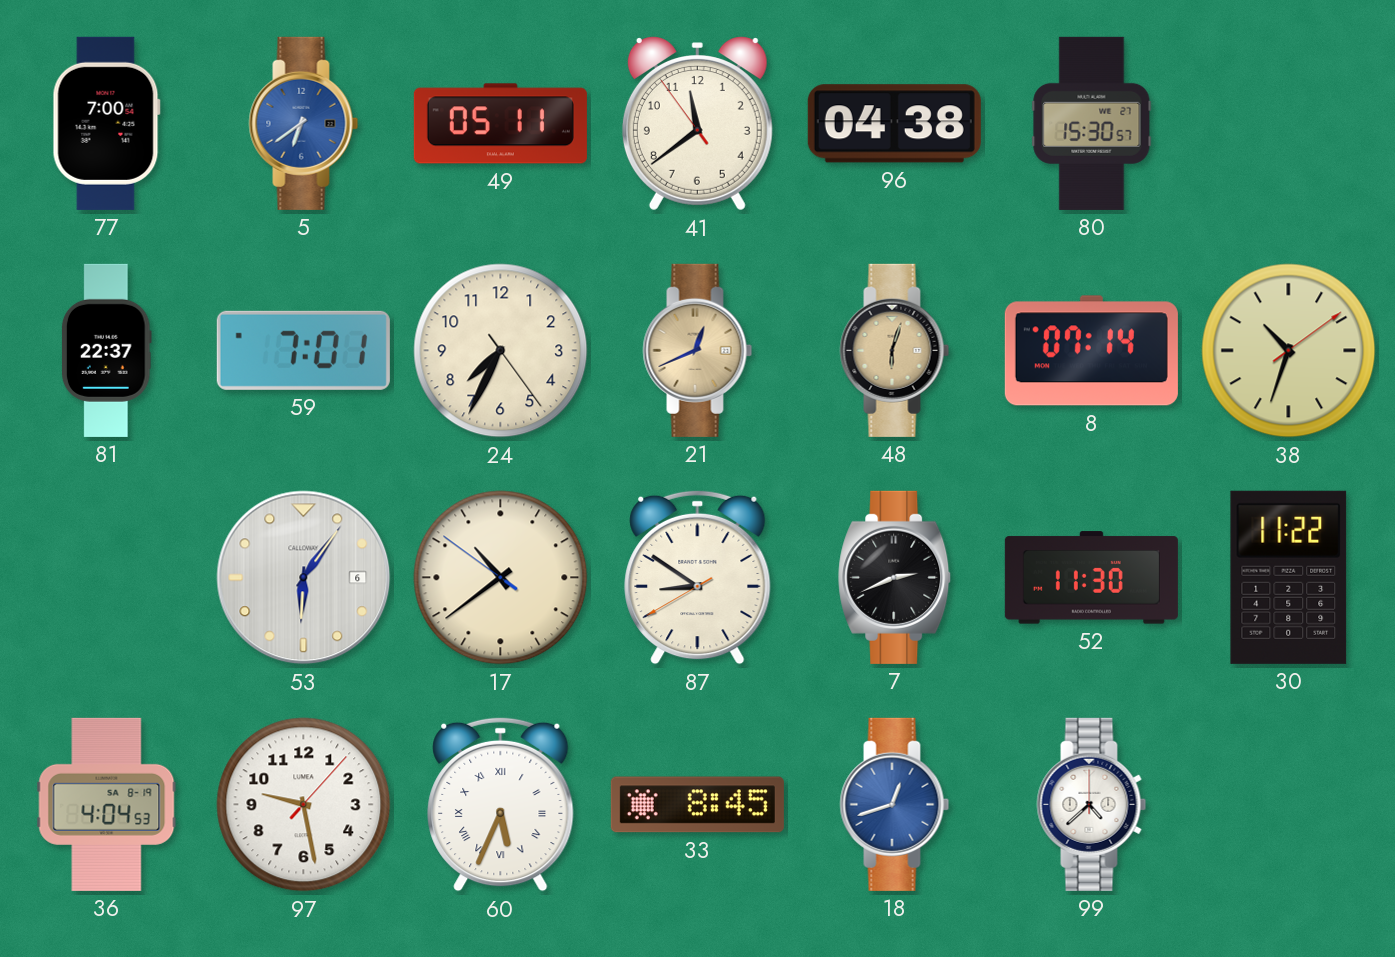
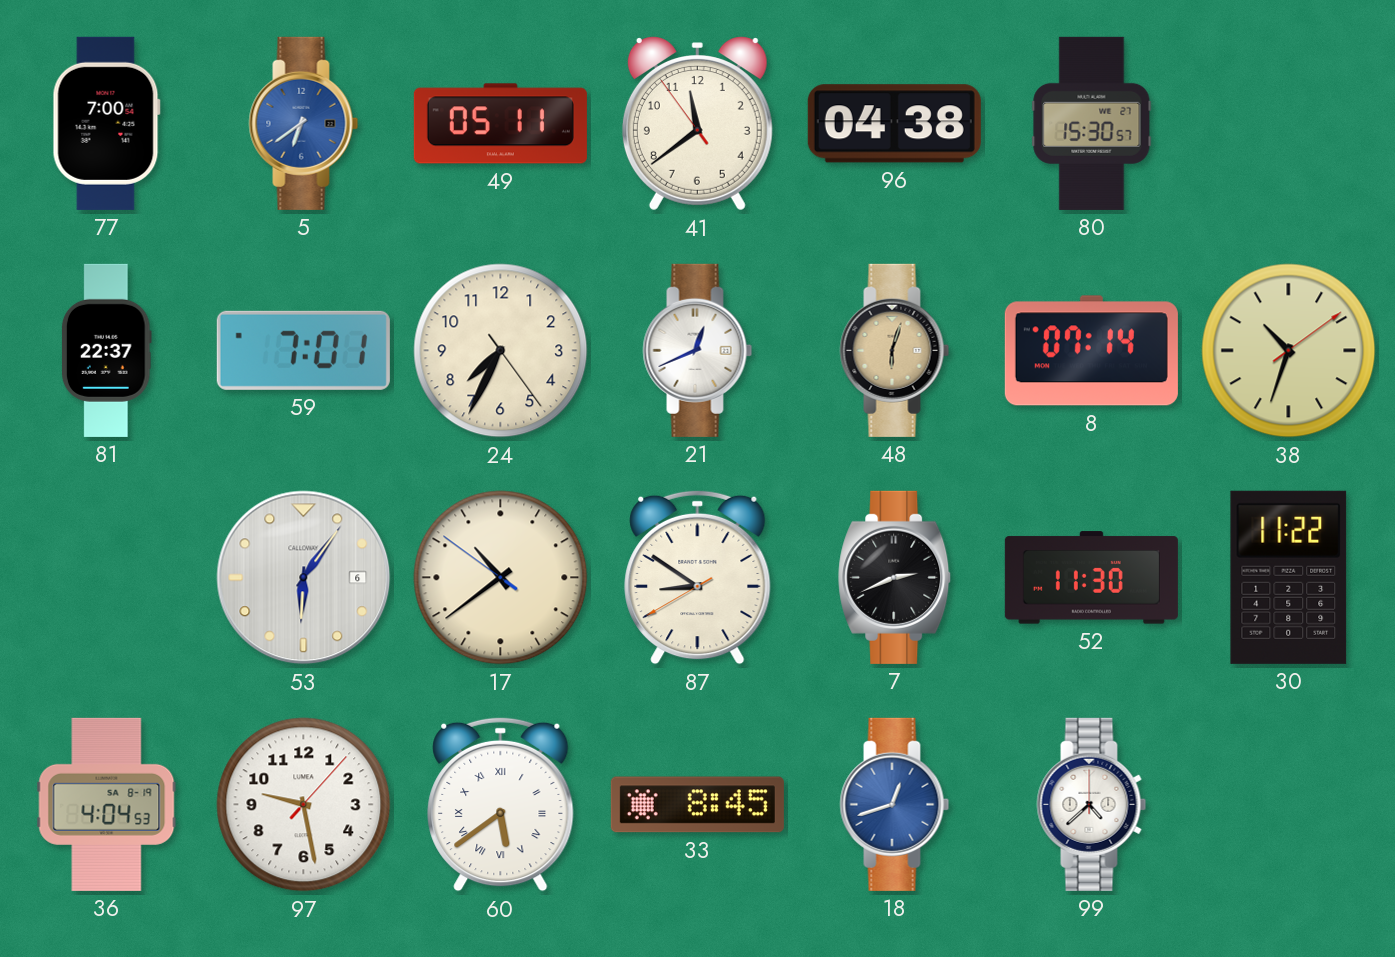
21 dial: champagne -> white
60: 5:34 -> 5:39
